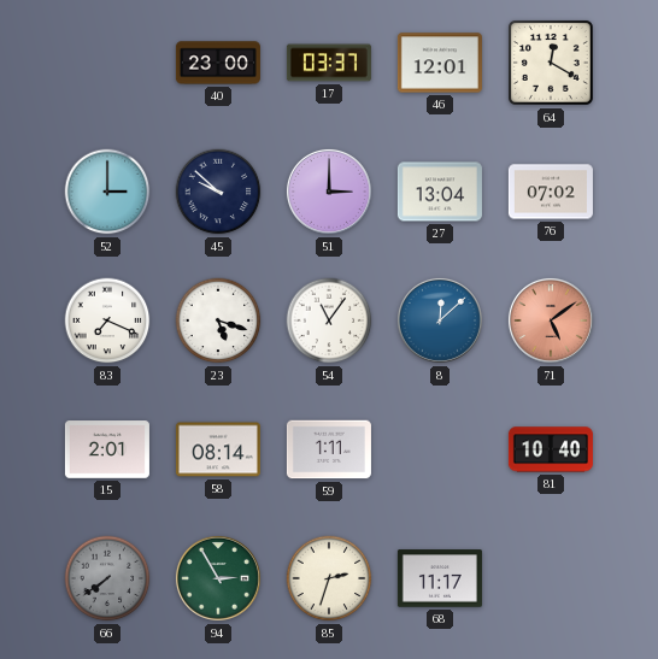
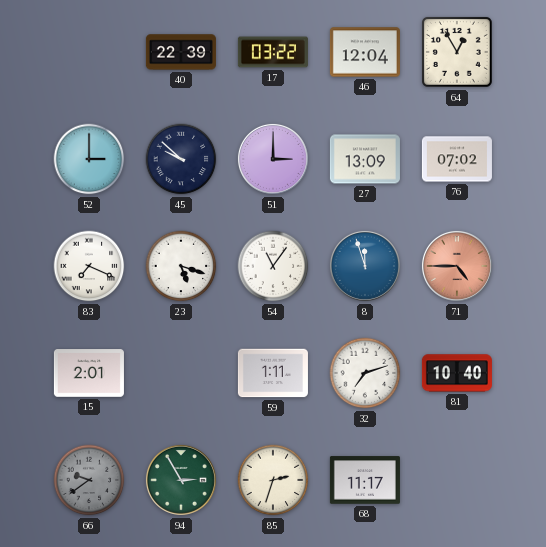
40: 23:00 -> 22:39
17: 03:37 -> 03:22
46: 12:01 -> 12:04
64: 12:20 -> 12:55
27: 13:04 -> 13:09
8: 12:08 -> 11:57
71: 5:09 -> 4:45
58: 08:14 -> none
32: none -> 7:12
66: 7:39 -> 9:39
